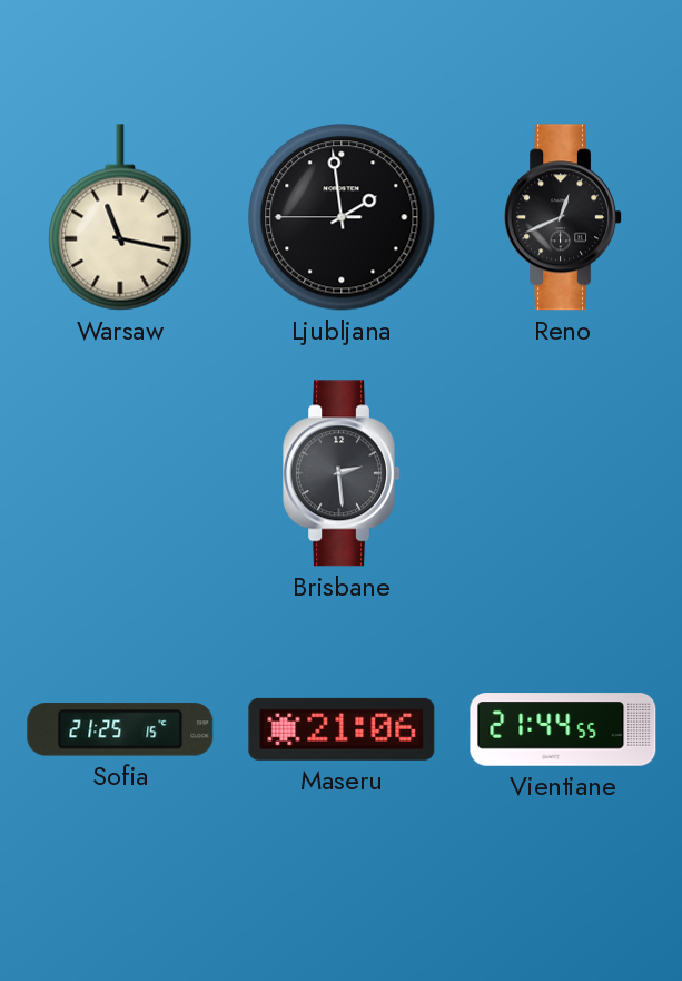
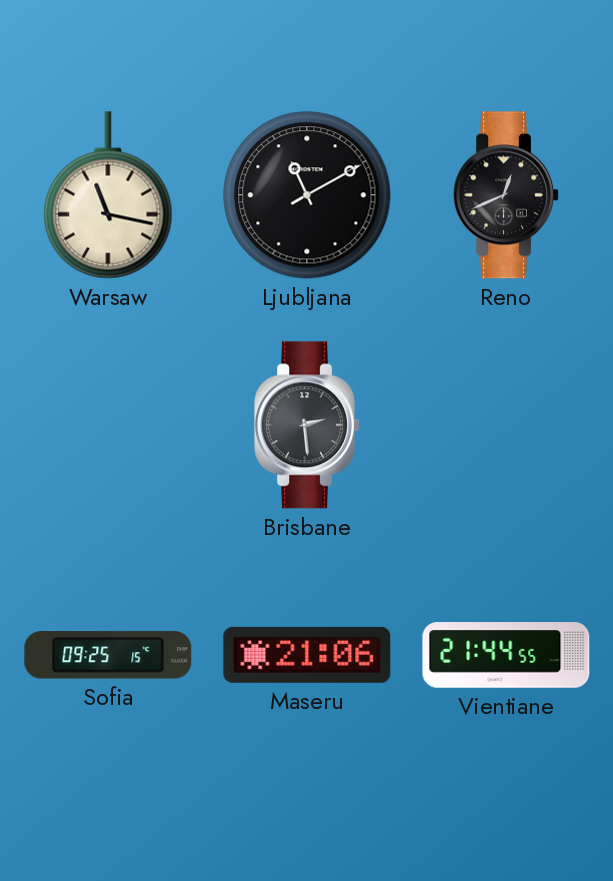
Ljubljana: 1:58 -> 11:10
Sofia: 21:25 -> 09:25
